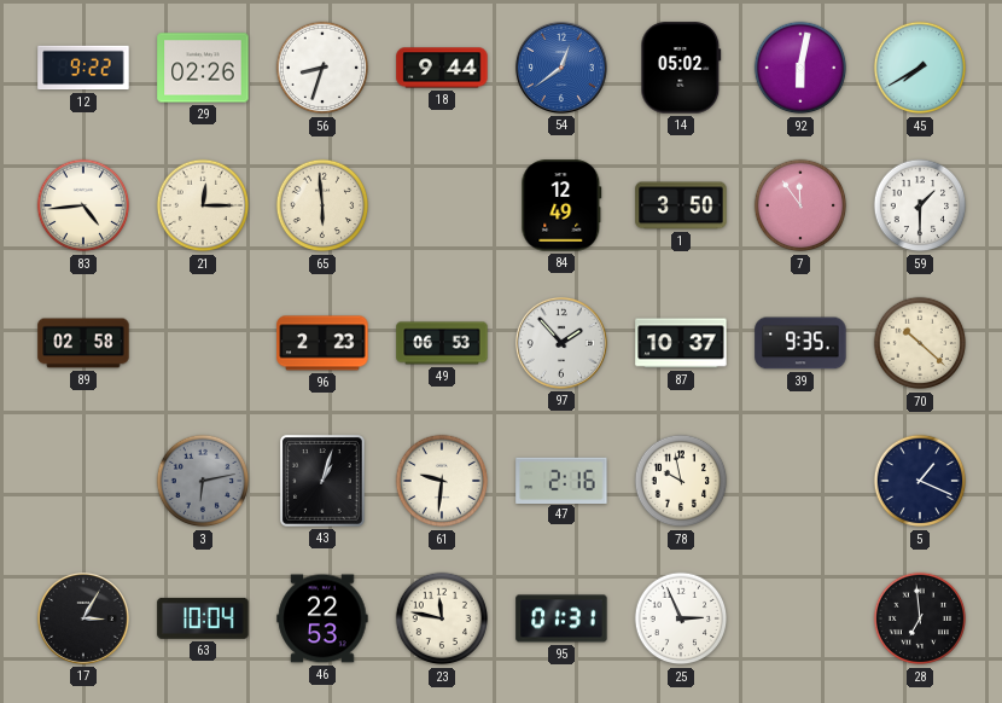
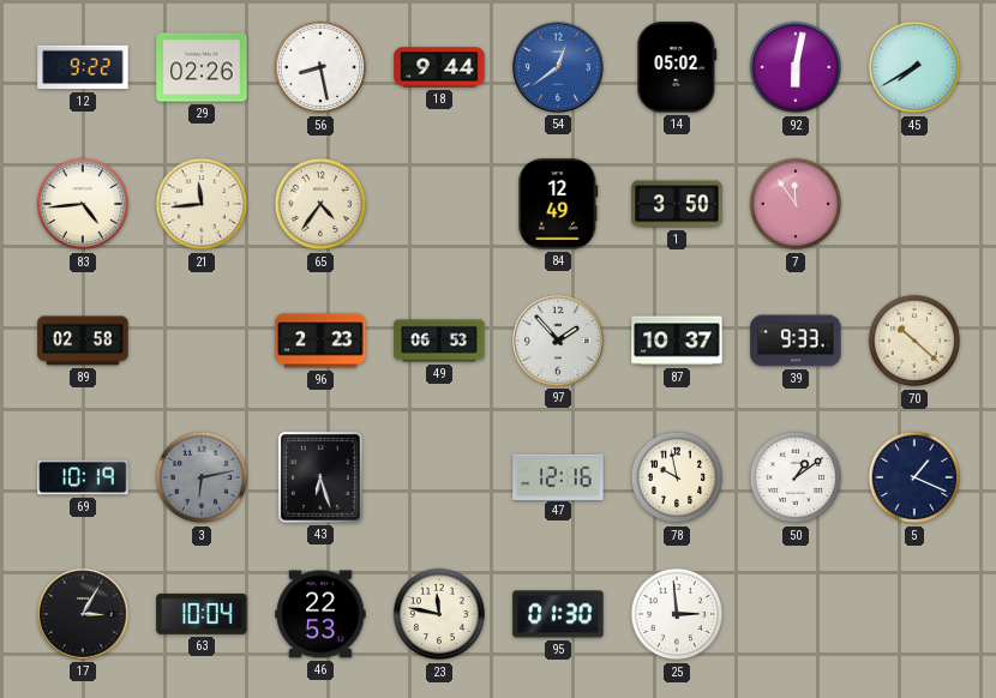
56: 8:33 -> 8:28
21: 12:15 -> 11:44
65: 5:59 -> 4:36
59: 1:30 -> none
39: 9:35 -> 9:33
69: none -> 10:19
43: 1:03 -> 6:27
61: 9:31 -> none
47: 2:16 -> 12:16
50: none -> 1:09
95: 01:31 -> 01:30
25: 2:56 -> 2:59
28: 6:59 -> none
